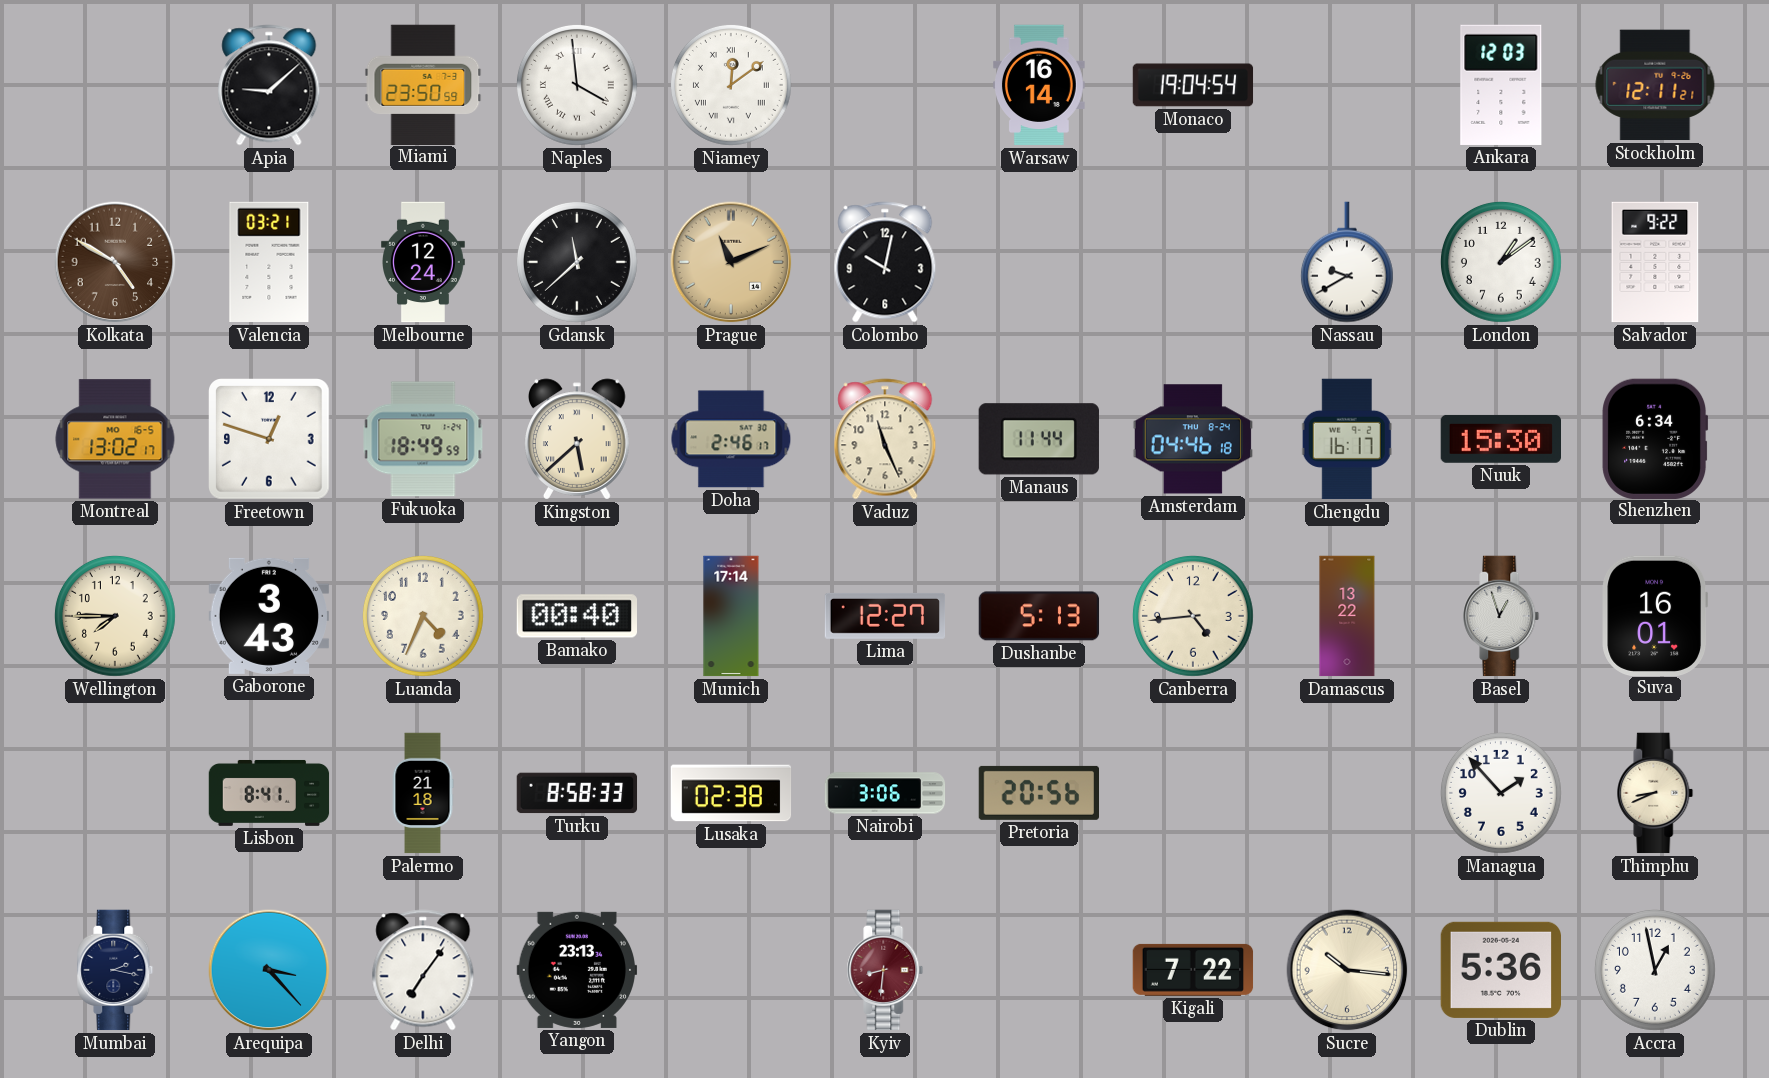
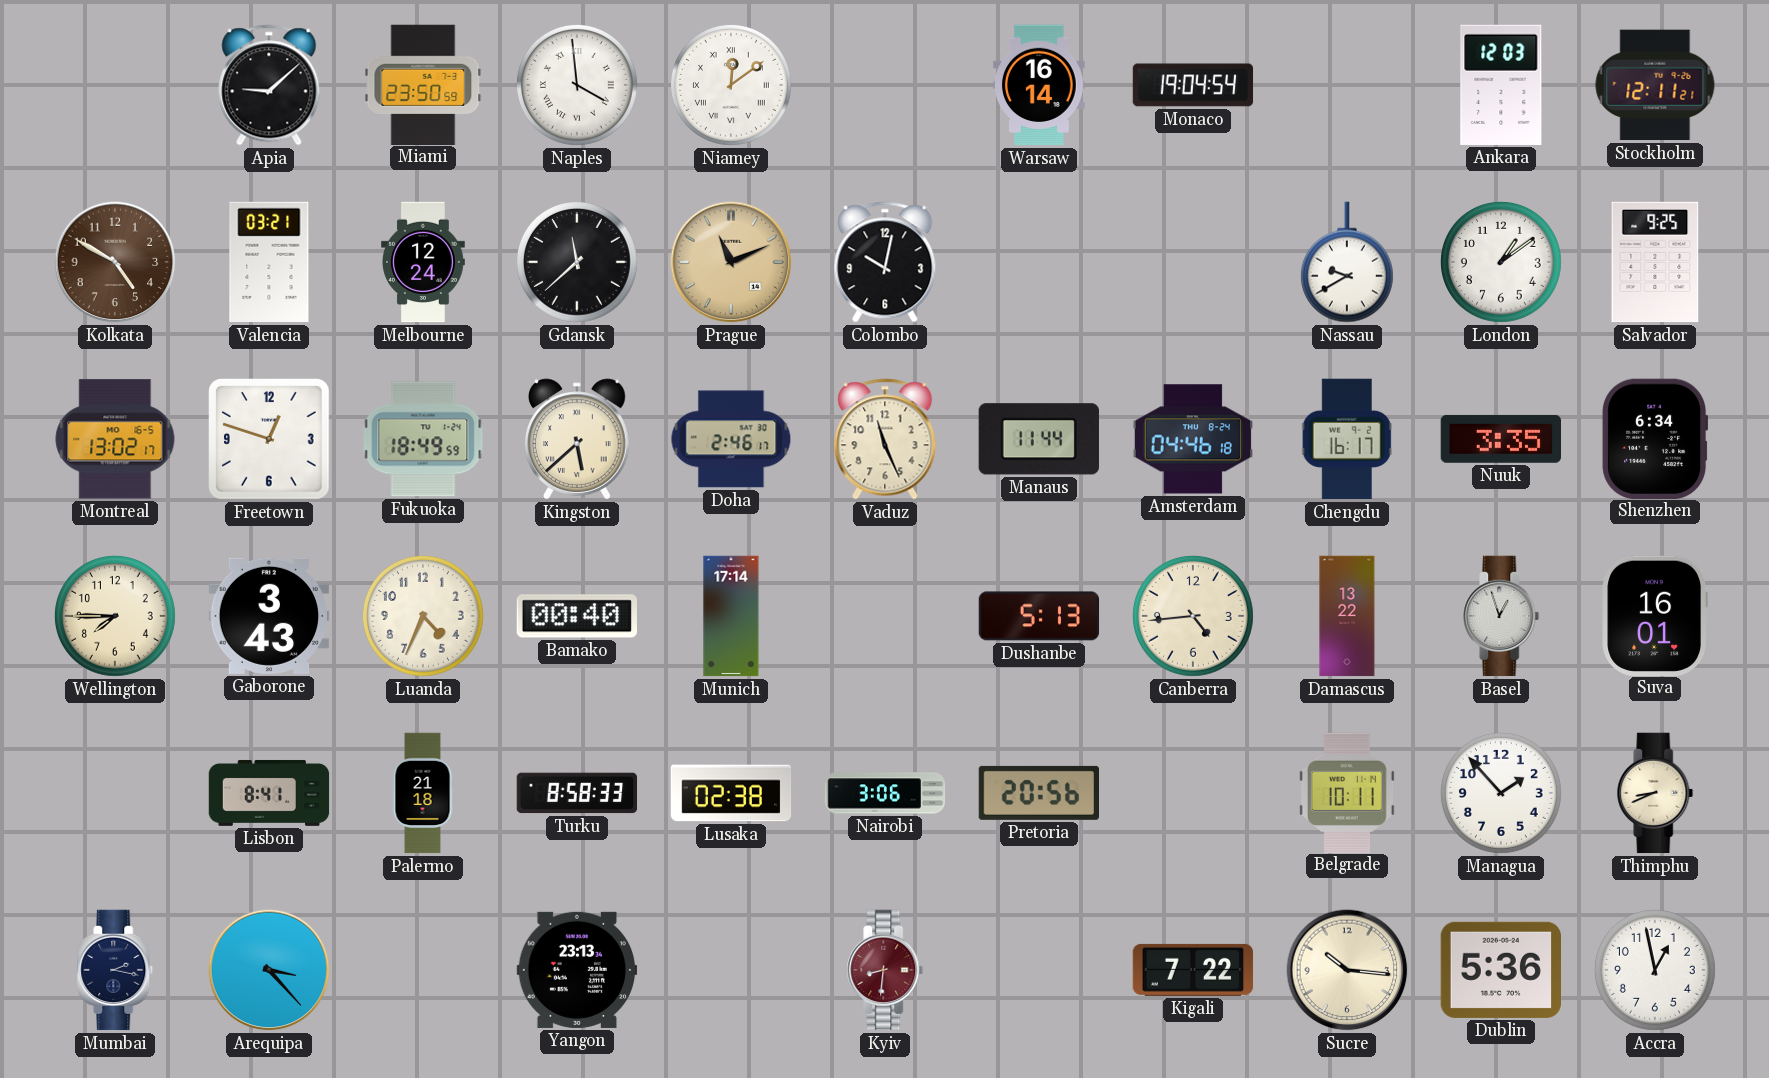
Salvador: 9:22 -> 9:25
Nuuk: 15:30 -> 3:35
Lima: 12:27 -> none
Belgrade: none -> 10:11
Delhi: 7:06 -> none
